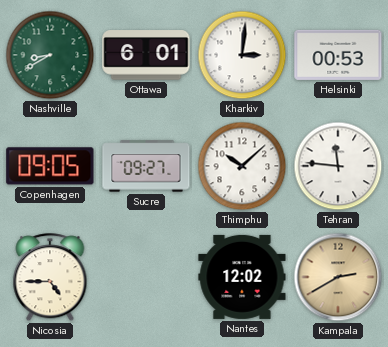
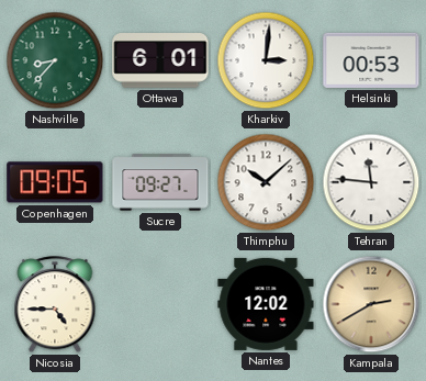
Nashville: 8:40 -> 8:37
